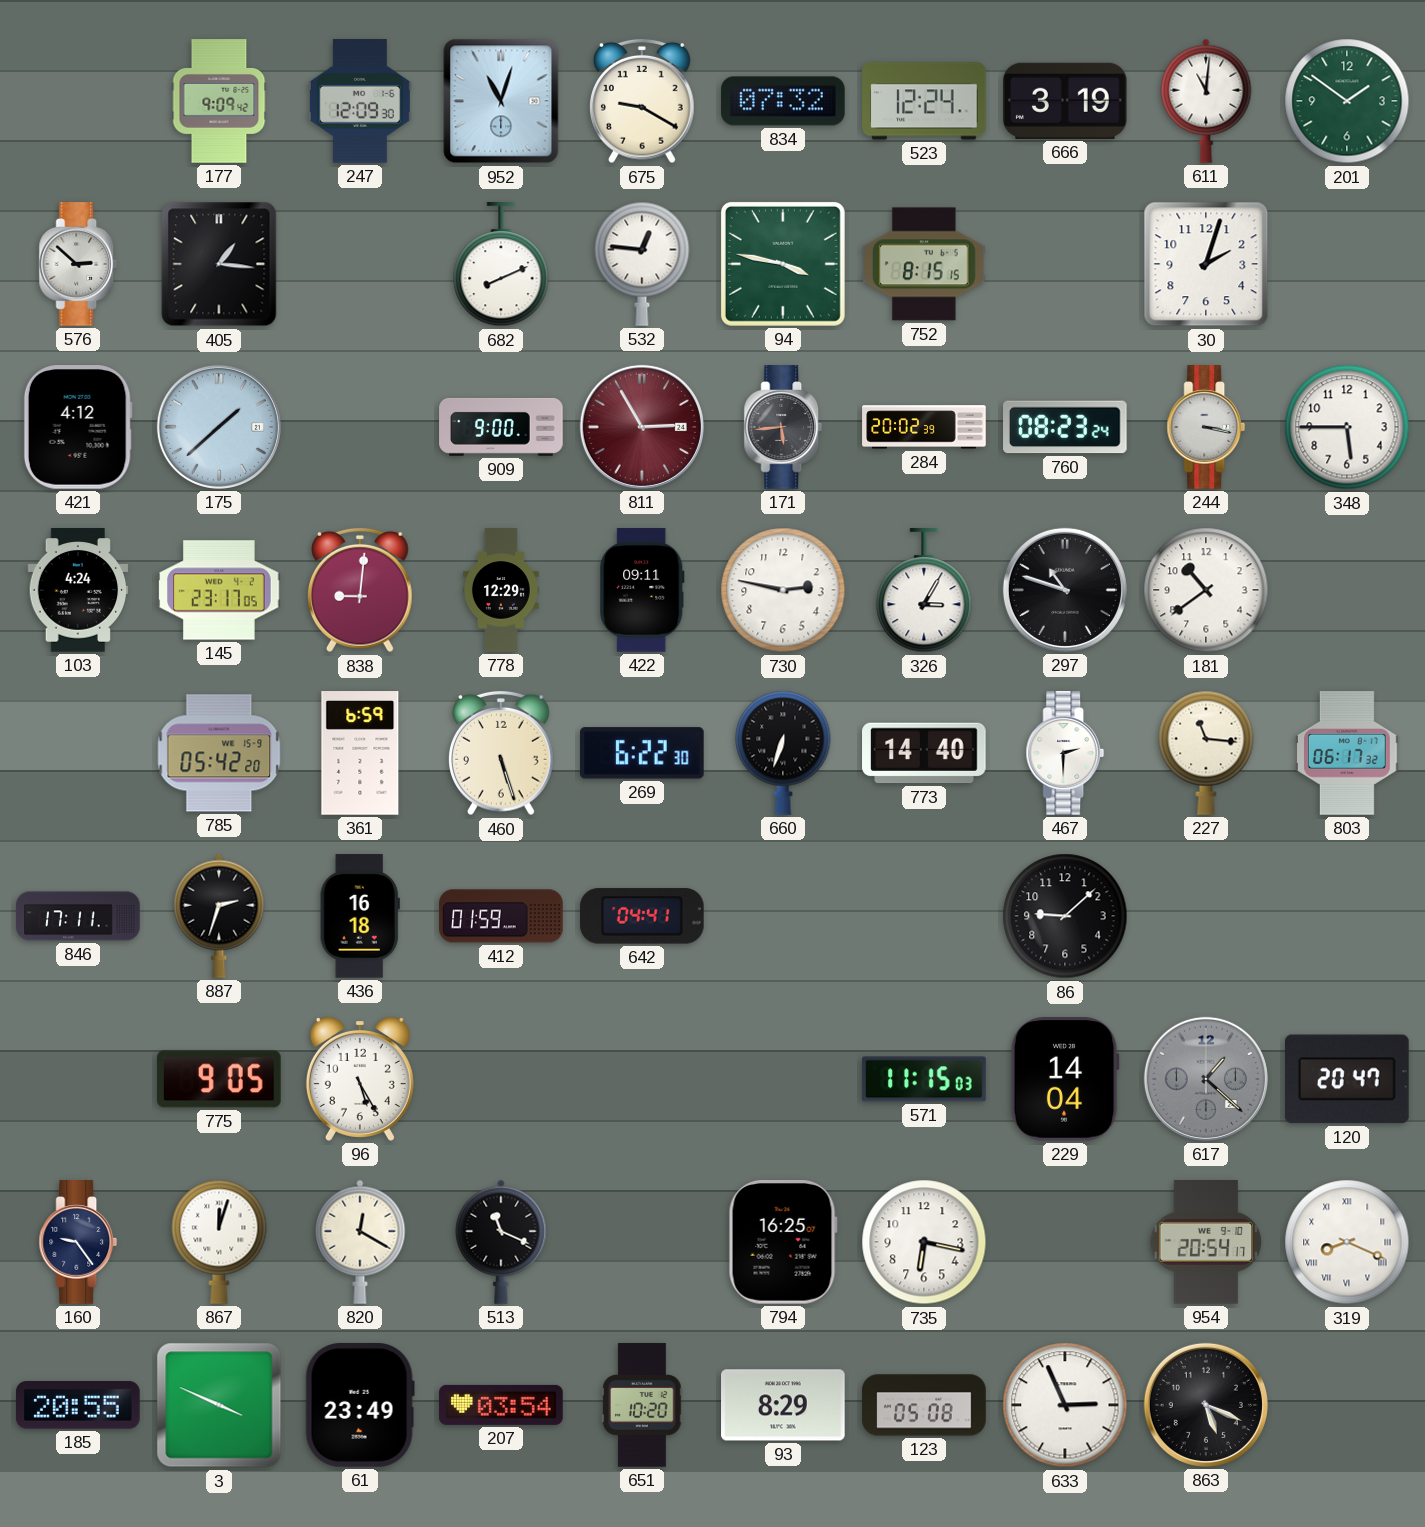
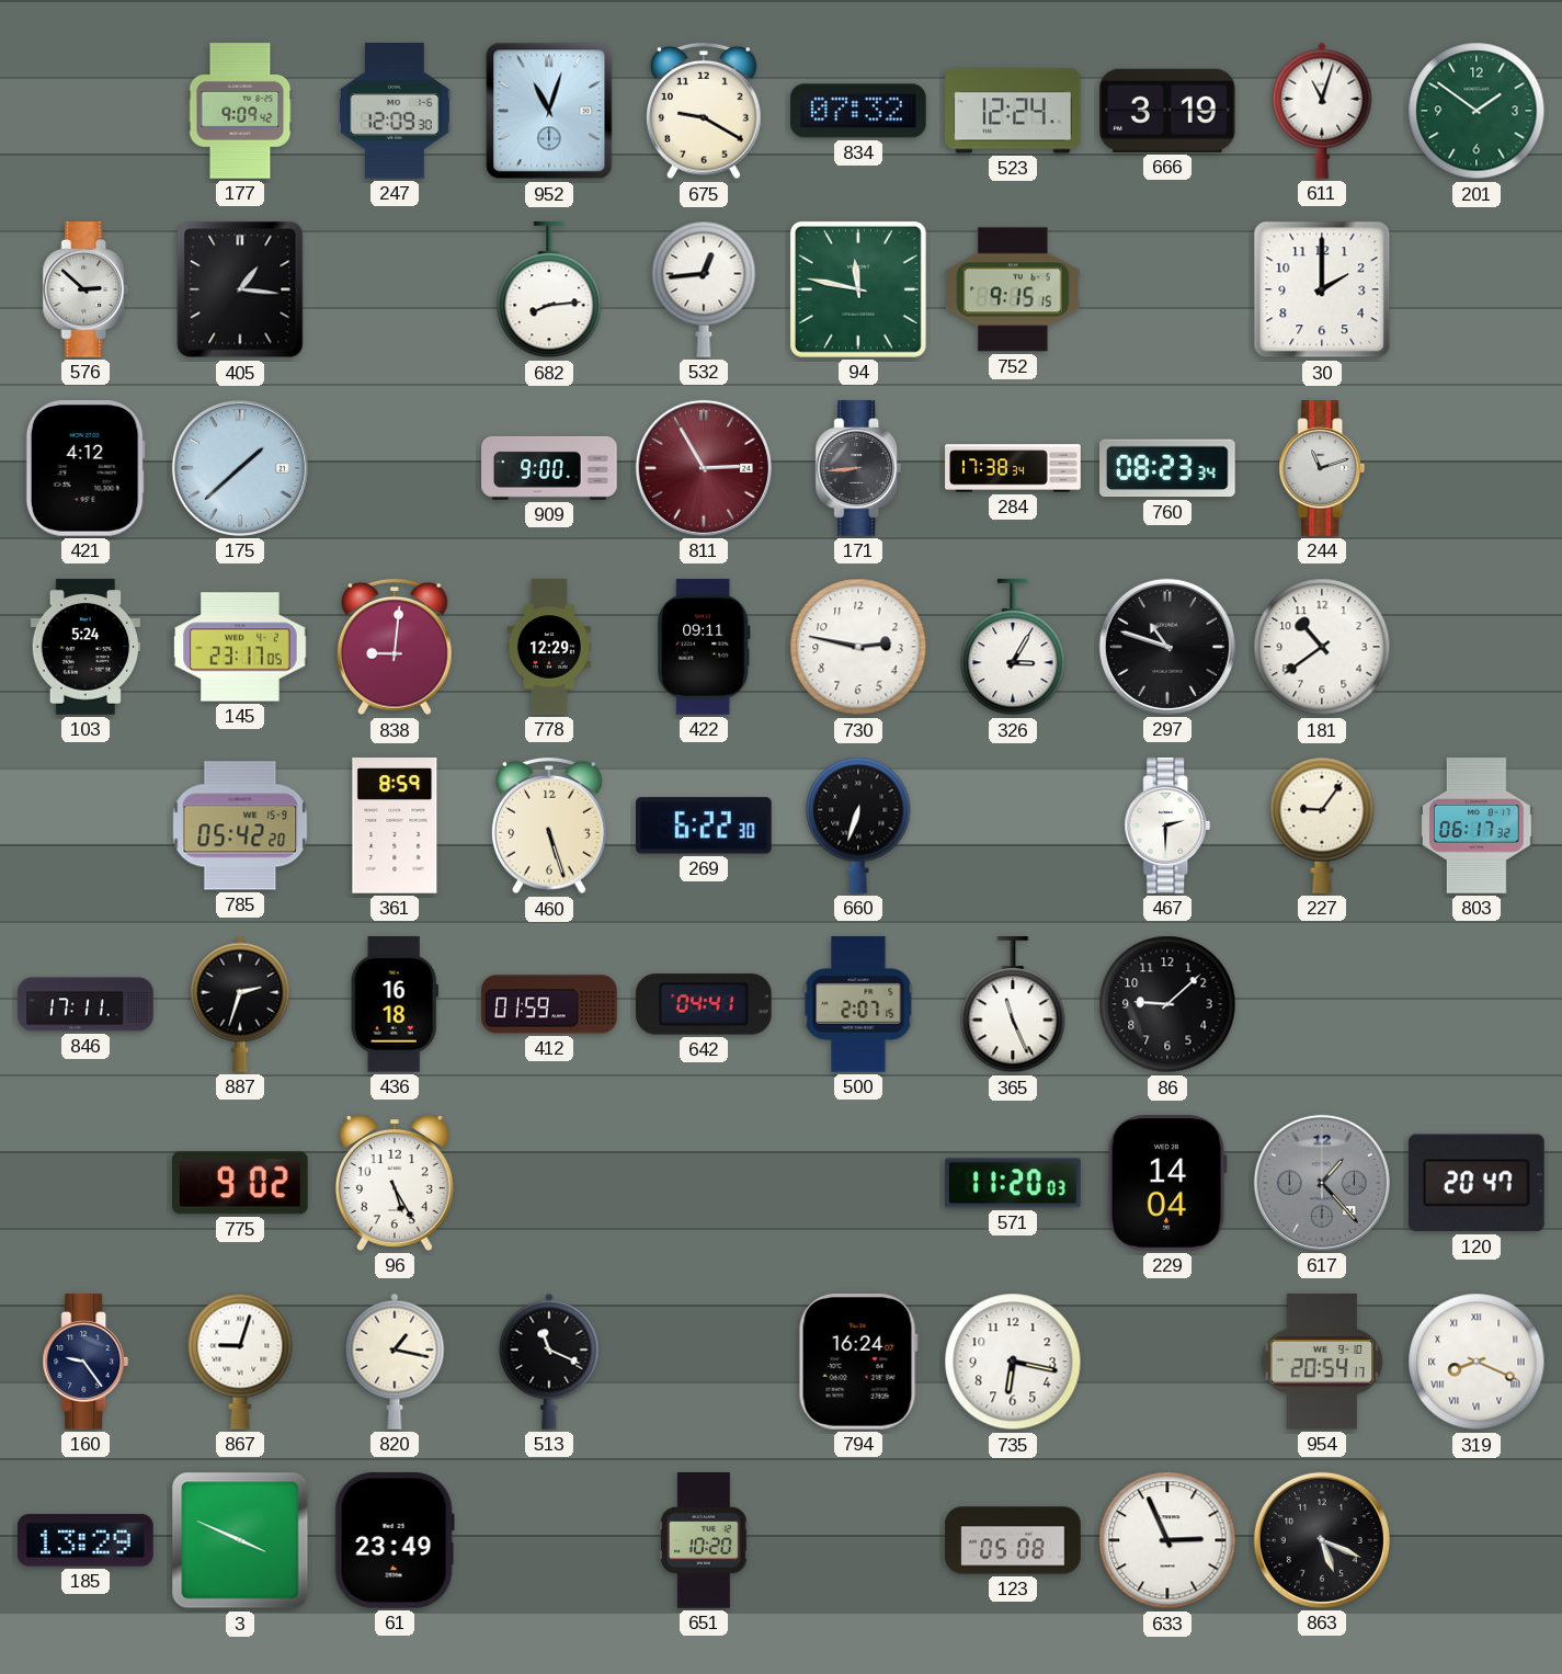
611: 11:01 -> 11:03
682: 8:11 -> 8:14
532: 12:46 -> 12:44
94: 3:47 -> 11:47
752: 8:15 -> 9:15
30: 2:03 -> 2:00
171: 5:44 -> 8:44
284: 20:02 -> 17:38
760: 08:23:24 -> 08:23:34
244: 3:17 -> 11:12
348: 5:45 -> none
103: 4:24 -> 5:24
361: 6:59 -> 8:59
773: 14:40 -> none
227: 11:16 -> 9:06
500: none -> 2:07
365: none -> 11:26
775: 9:05 -> 9:02
571: 11:15 -> 11:20
617: 1:22 -> 1:23
867: 12:03 -> 9:03
820: 12:20 -> 1:17
794: 16:25 -> 16:24
185: 20:55 -> 13:29
207: 03:54 -> none
93: 8:29 -> none
